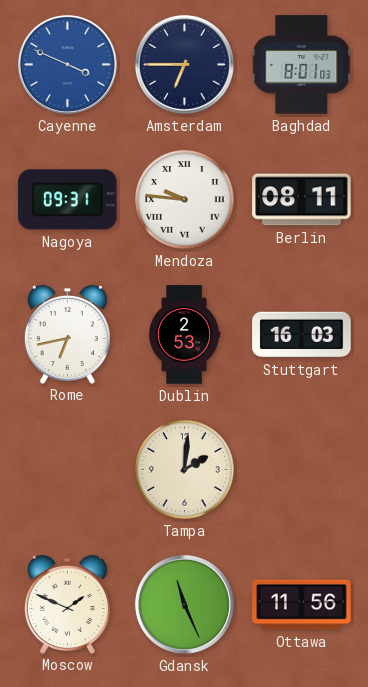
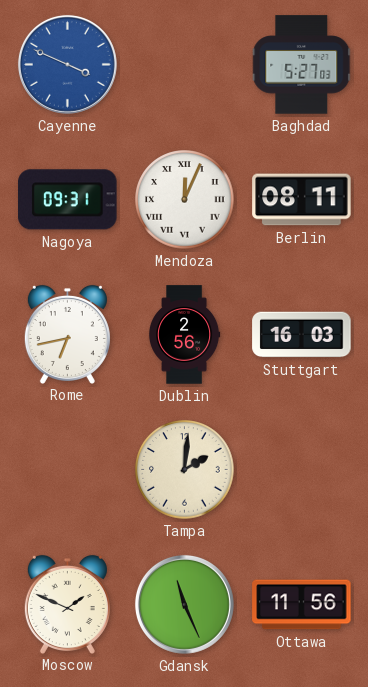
Amsterdam: 6:45 -> none
Baghdad: 8:01 -> 5:27
Mendoza: 9:46 -> 12:04
Dublin: 2:53 -> 2:56
